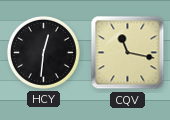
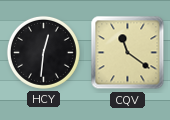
CQV: 11:17 -> 11:21
